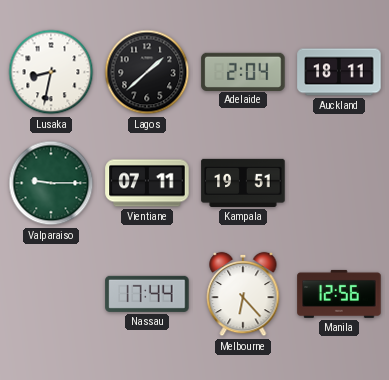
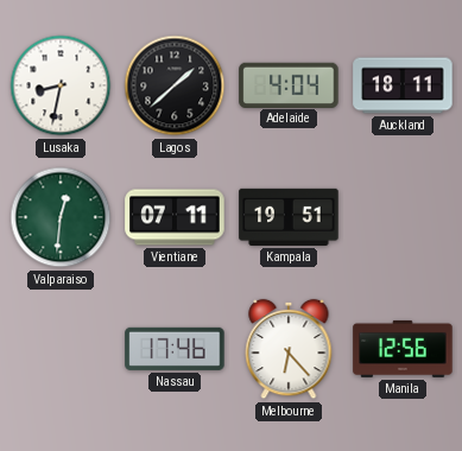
Adelaide: 2:04 -> 4:04
Valparaiso: 9:15 -> 12:31
Nassau: 17:44 -> 17:46
